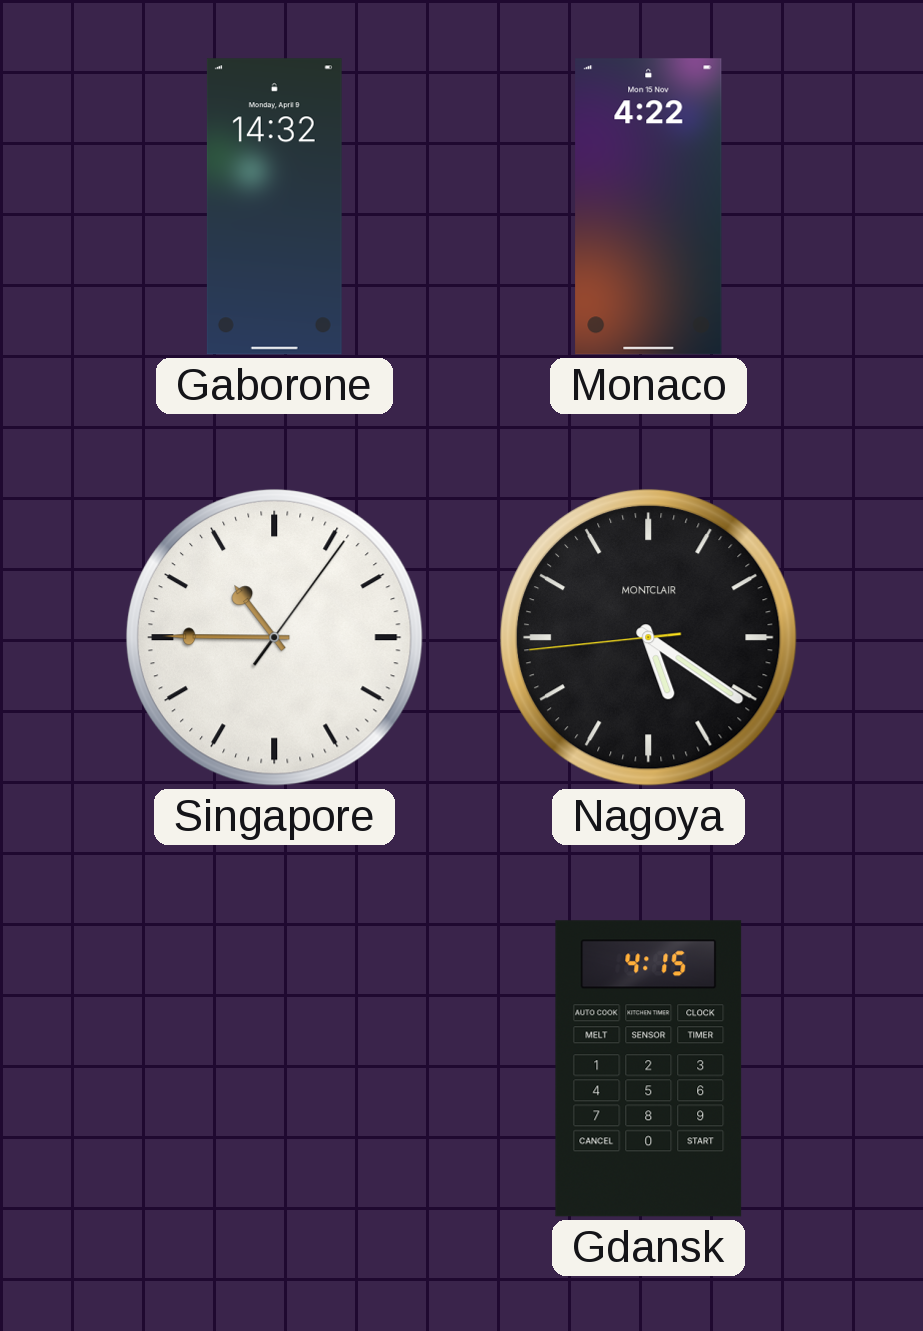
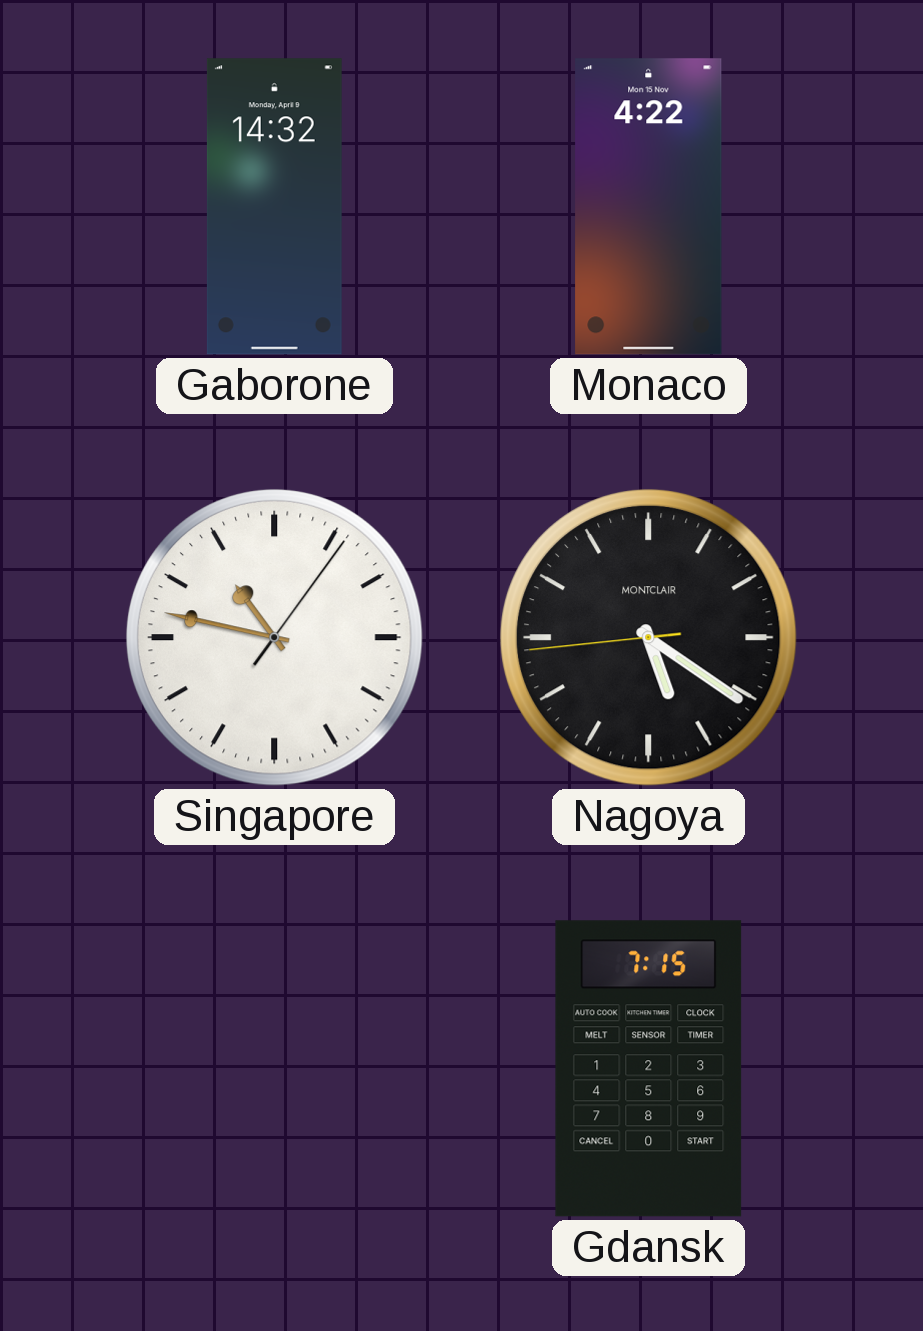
Singapore: 10:45 -> 10:47
Gdansk: 4:15 -> 7:15
